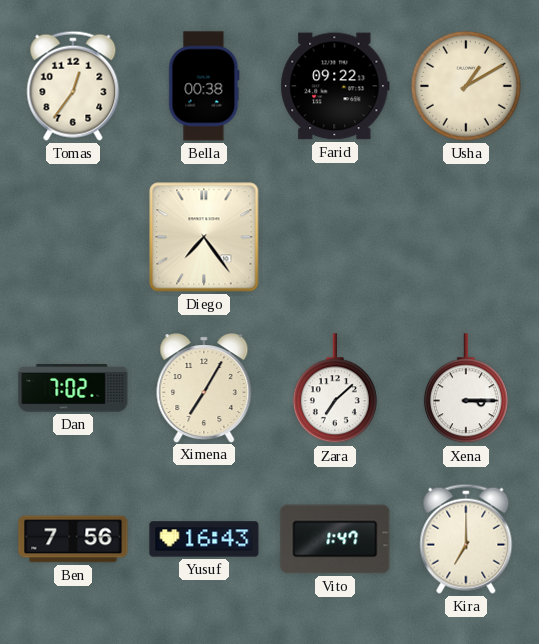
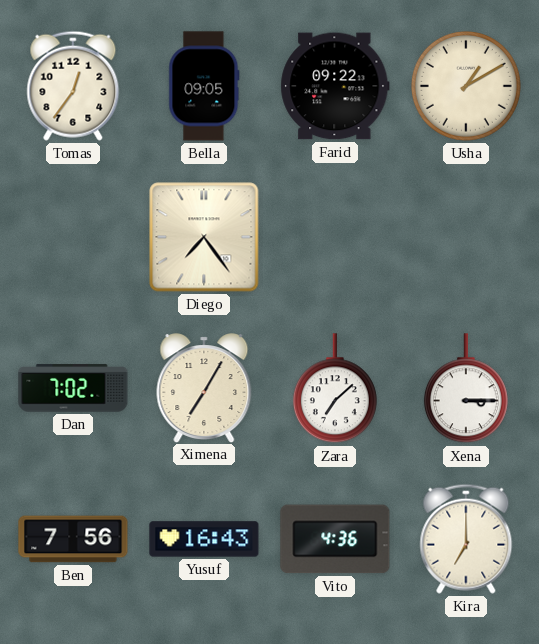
Bella: 00:38 -> 09:05
Vito: 1:47 -> 4:36
